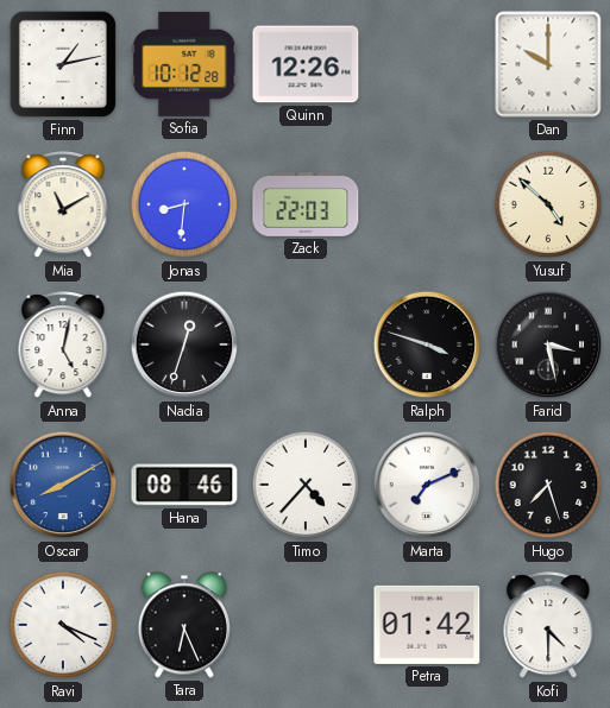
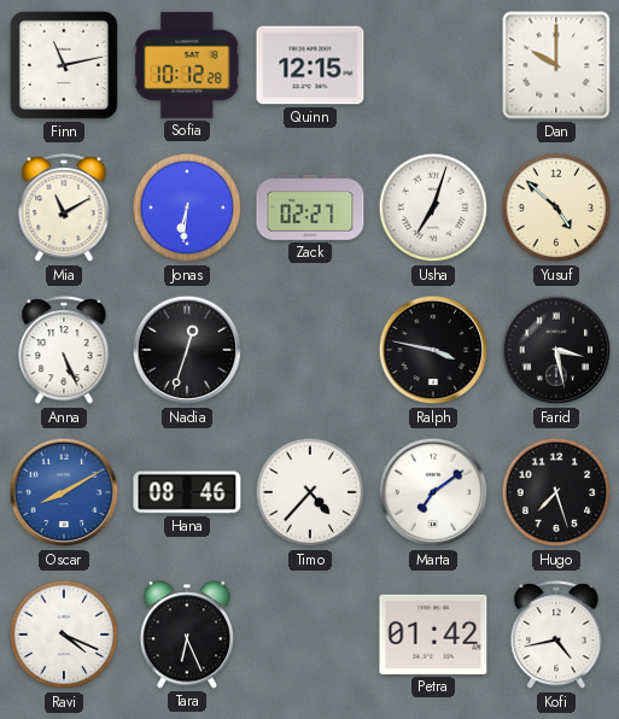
Finn: 1:13 -> 11:13
Quinn: 12:26 -> 12:15
Jonas: 8:31 -> 6:31
Zack: 22:03 -> 02:27
Usha: none -> 7:03
Anna: 5:02 -> 5:26
Ralph: 3:48 -> 3:47
Marta: 7:11 -> 7:09
Kofi: 4:30 -> 4:43
